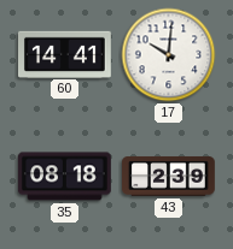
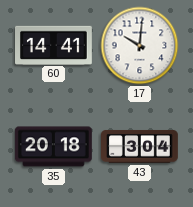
35: 08:18 -> 20:18
43: 2:39 -> 3:04
